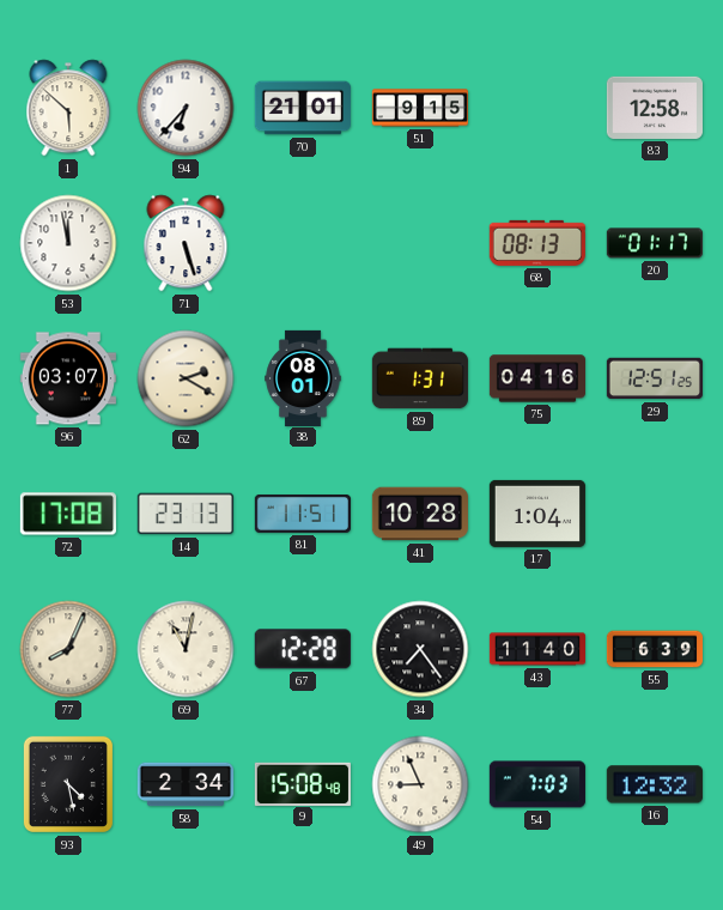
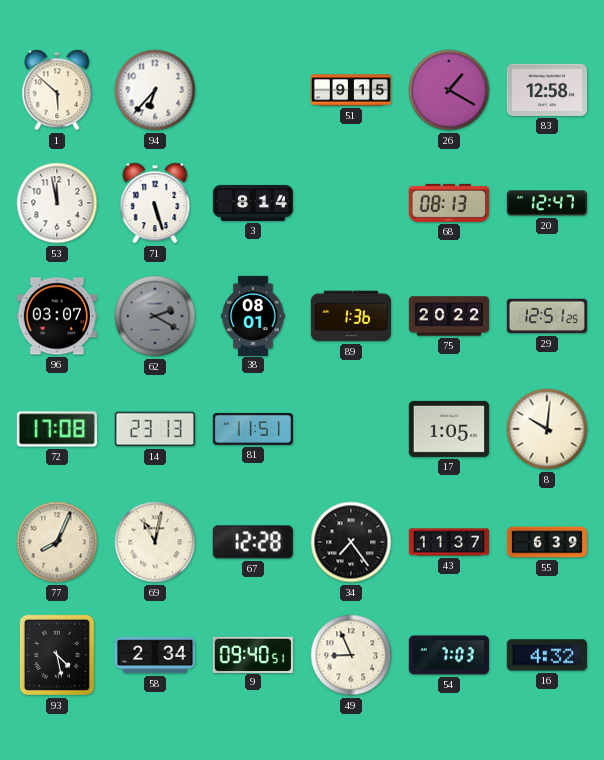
70: 21:01 -> none
26: none -> 1:20
3: none -> 8:14
20: 01:17 -> 12:47
62 dial: cream -> grey
89: 1:31 -> 1:36
75: 04:16 -> 20:22
41: 10:28 -> none
17: 1:04 -> 1:05
8: none -> 10:01
43: 11:40 -> 11:37
9: 15:08 -> 09:40
16: 12:32 -> 4:32
